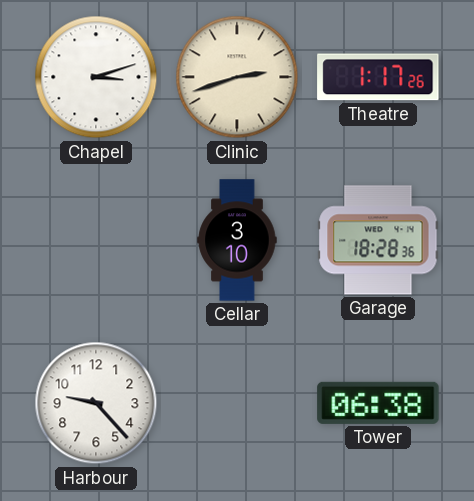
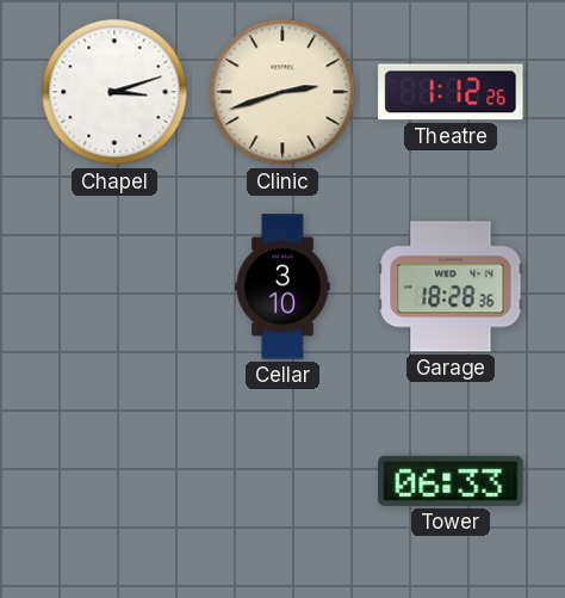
Theatre: 1:17 -> 1:12
Harbour: 9:23 -> none
Tower: 06:38 -> 06:33
